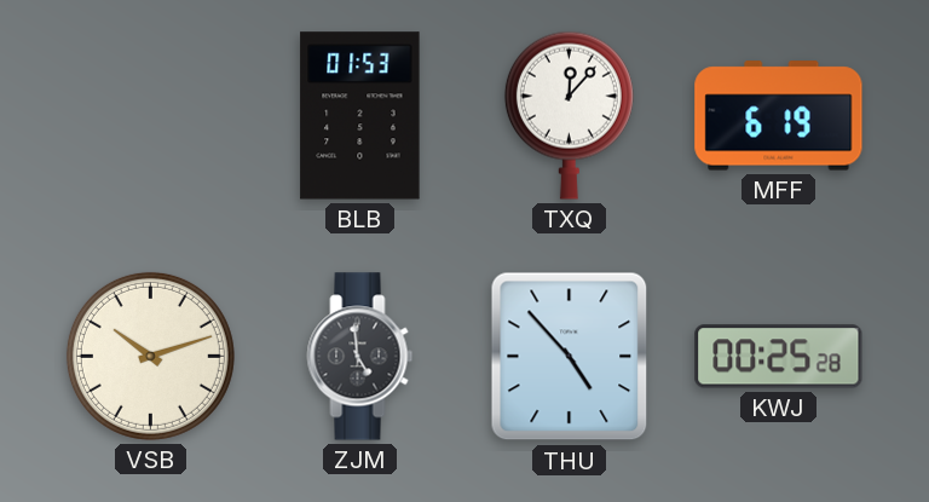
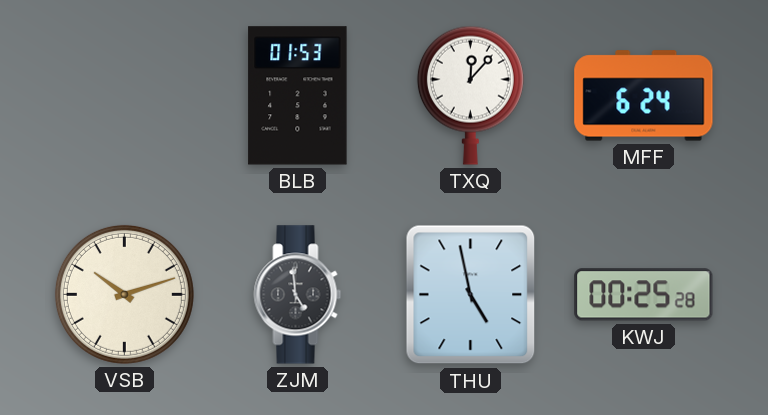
MFF: 6:19 -> 6:24
THU: 4:53 -> 4:58
